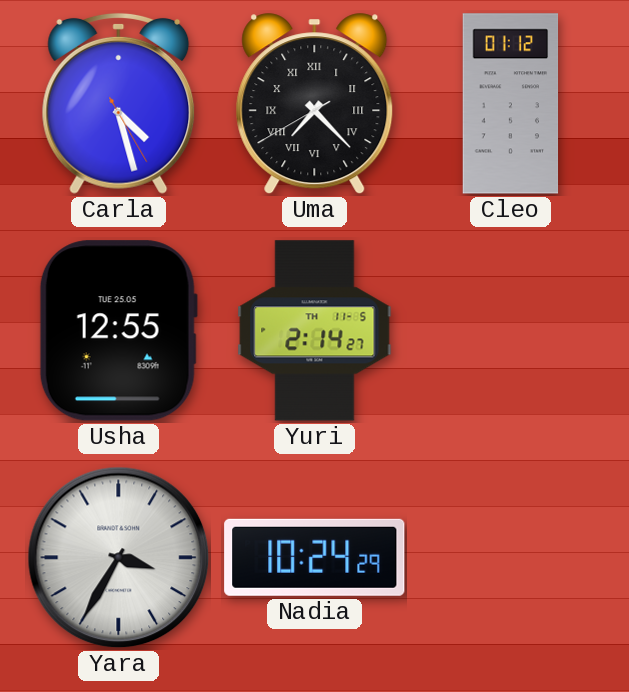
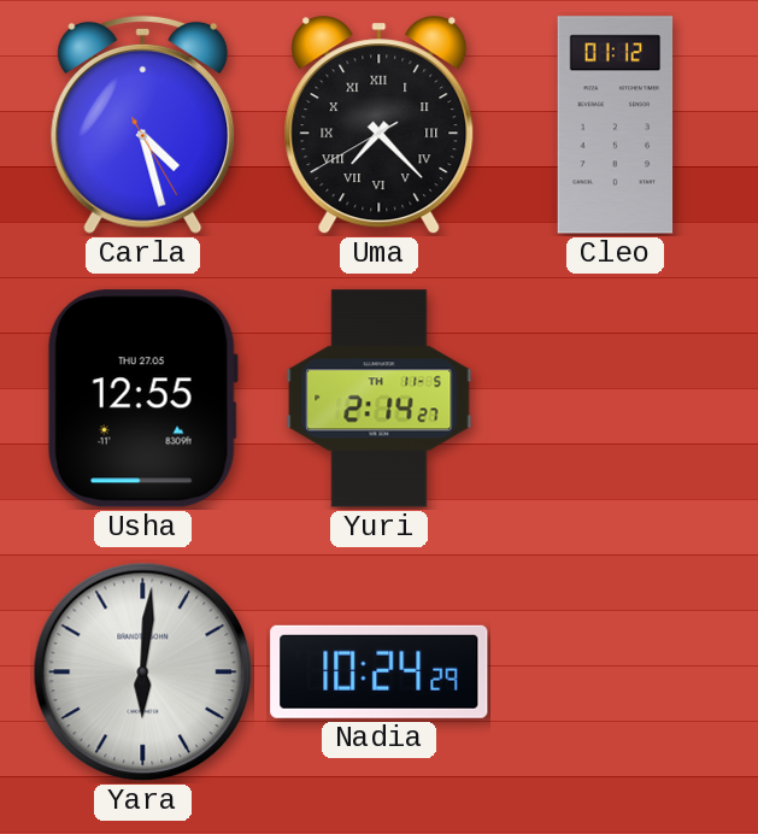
Usha date: TUE 25.05 -> THU 27.05
Yara: 3:35 -> 6:01
